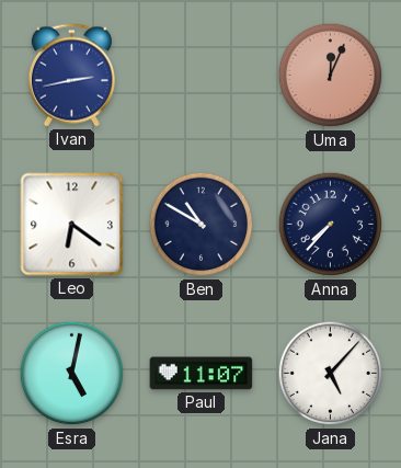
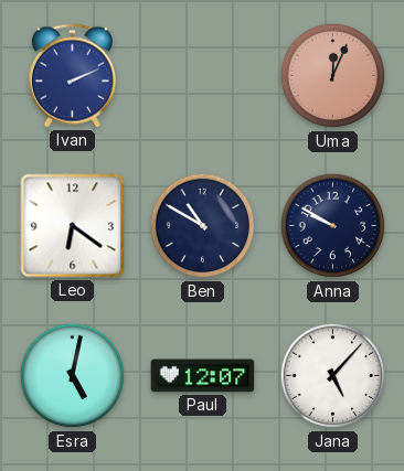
Ivan: 2:43 -> 2:11
Anna: 7:37 -> 9:50
Paul: 11:07 -> 12:07
